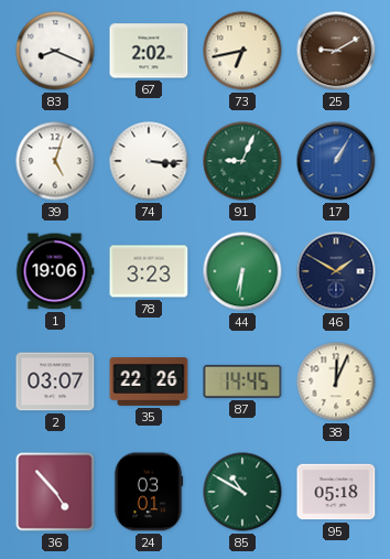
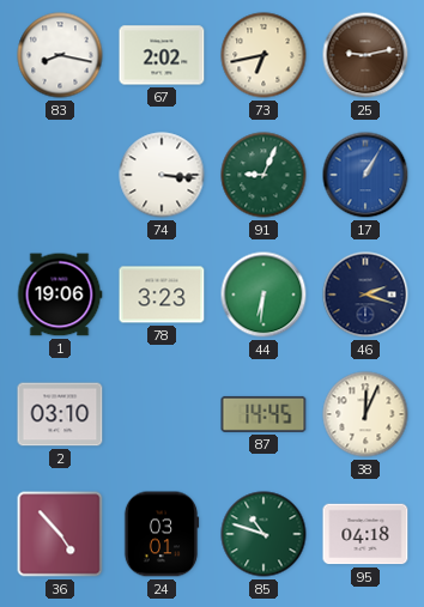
83: 8:19 -> 8:17
25: 9:10 -> 9:13
39: 5:03 -> none
46: 1:50 -> 2:18
2: 03:07 -> 03:10
35: 22:26 -> none
85: 10:50 -> 10:48
95: 05:18 -> 04:18
